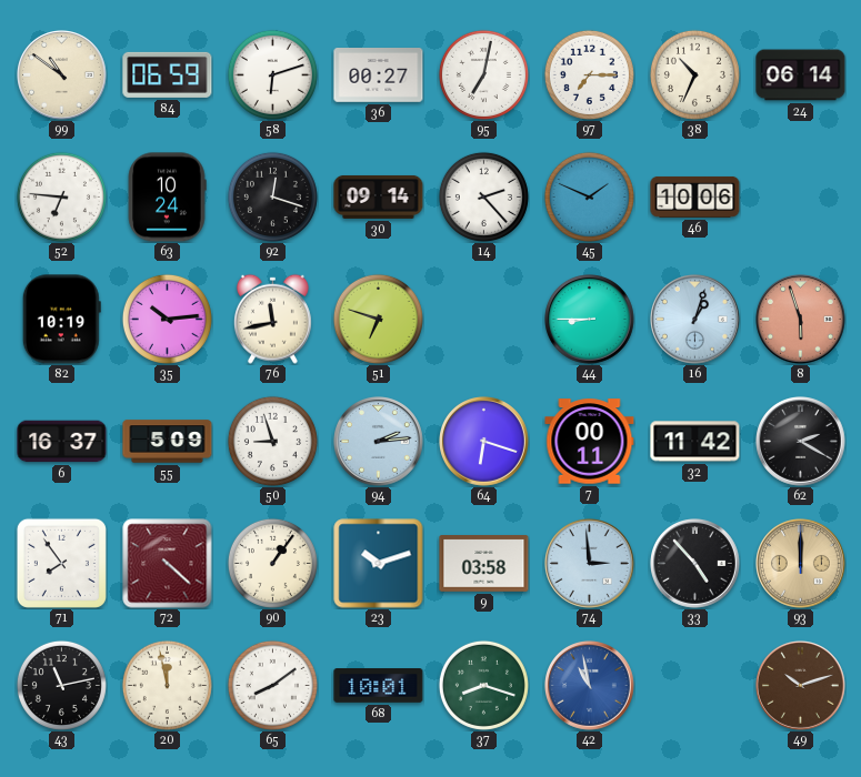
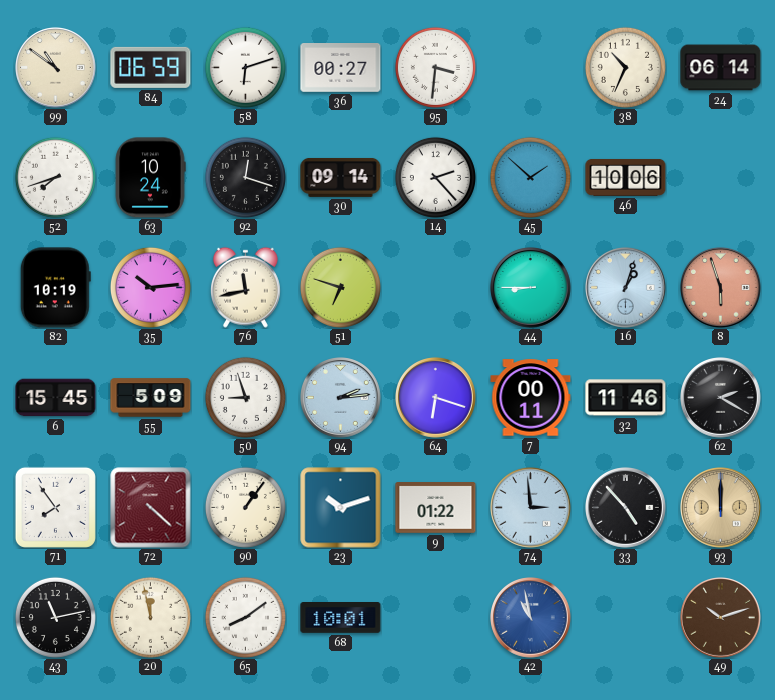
95: 7:02 -> 3:31
97: 7:15 -> none
52: 6:46 -> 7:42
45: 1:49 -> 1:52
6: 16:37 -> 15:45
32: 11:42 -> 11:46
9: 03:58 -> 01:22
37: 8:18 -> none
